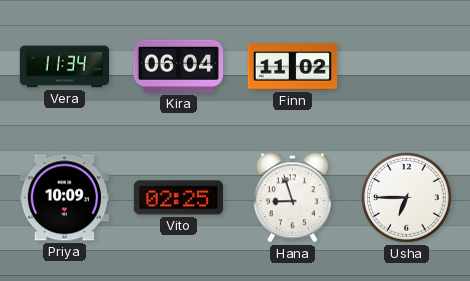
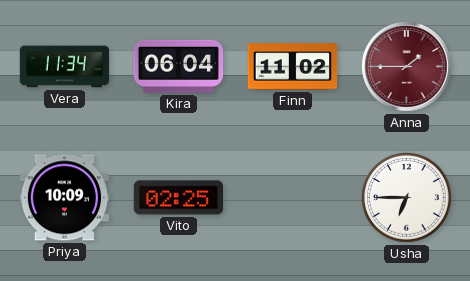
Anna: none -> 1:45
Hana: 8:57 -> none
